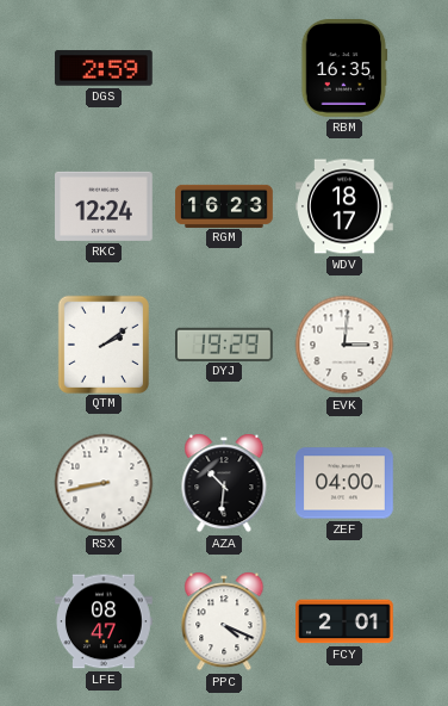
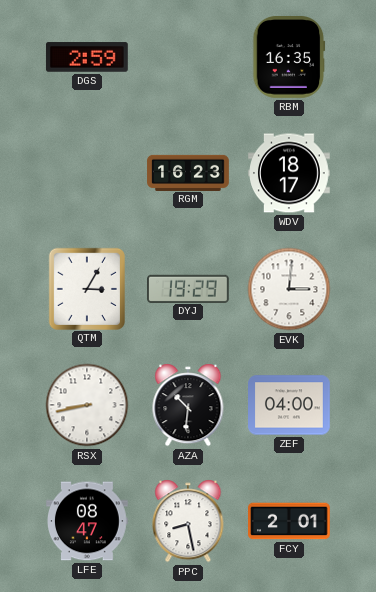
RKC: 12:24 -> none
QTM: 2:09 -> 3:05
PPC: 4:19 -> 8:28
